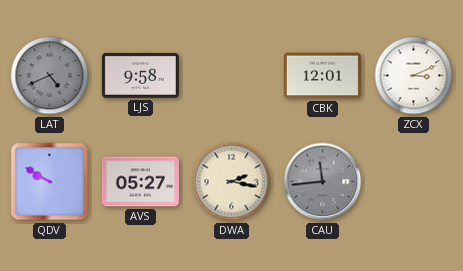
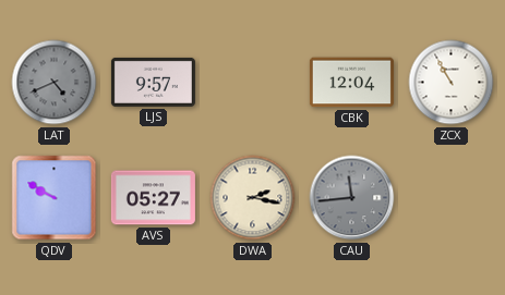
LJS: 9:58 -> 9:57
CBK: 12:01 -> 12:04
ZCX: 3:11 -> 10:55
